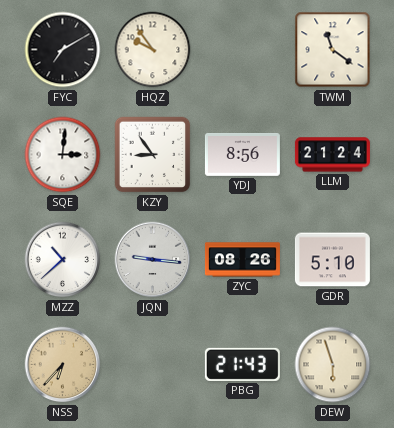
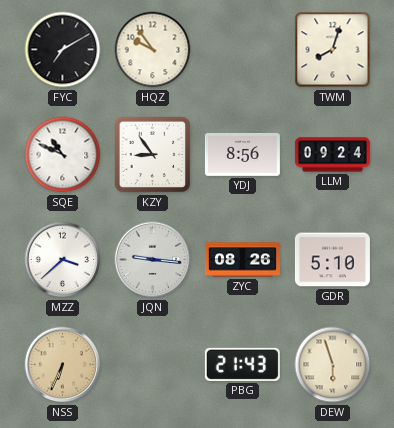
TWM: 11:21 -> 8:03
SQE: 3:01 -> 10:49
LLM: 21:24 -> 09:24
MZZ: 10:38 -> 3:38
NSS: 6:37 -> 6:34
